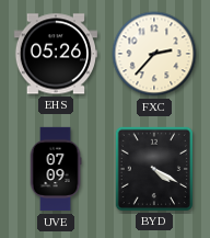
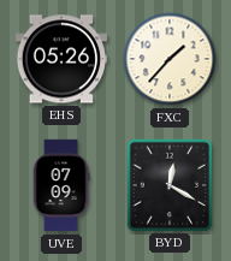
FXC: 2:37 -> 1:37
BYD: 4:20 -> 12:20
